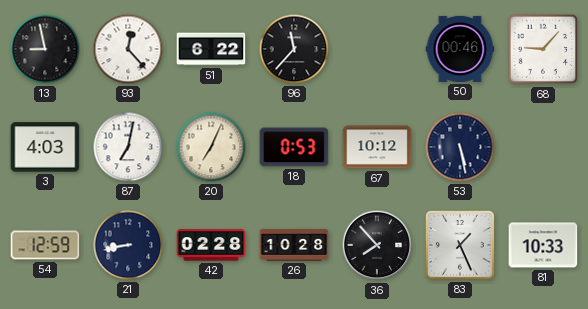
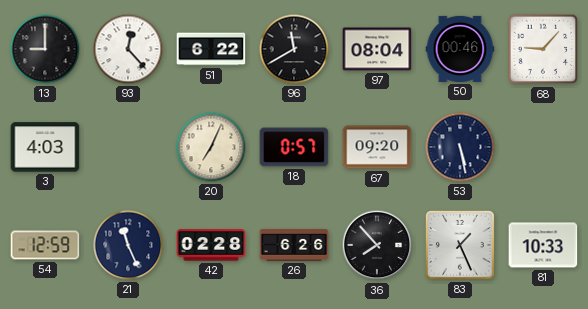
13: 8:58 -> 9:00
96: 11:37 -> 11:40
97: none -> 08:04
87: 7:02 -> none
18: 0:53 -> 0:57
67: 10:12 -> 09:20
21: 8:43 -> 11:26
26: 10:28 -> 6:26
